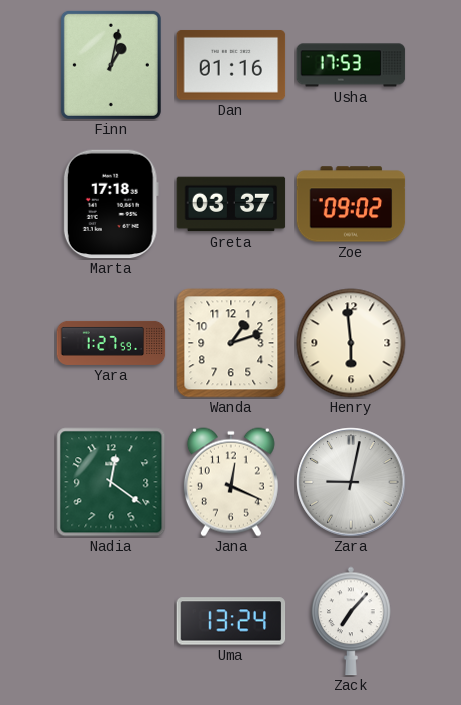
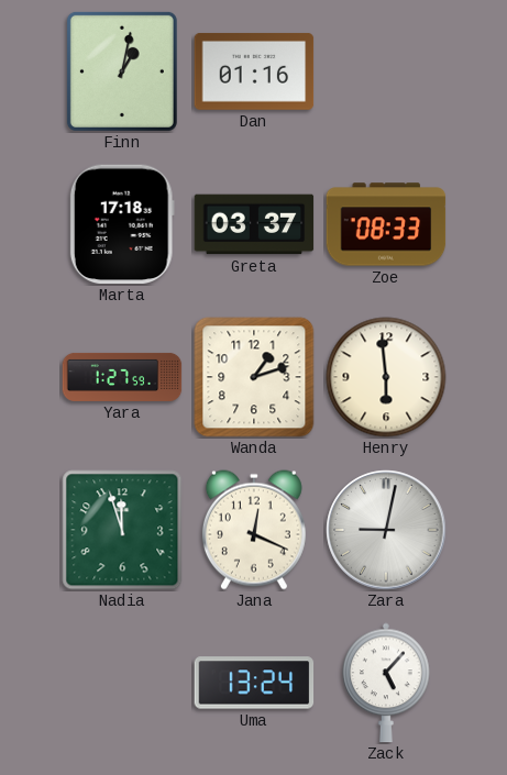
Usha: 17:53 -> none
Zoe: 09:02 -> 08:33
Nadia: 12:21 -> 11:57
Zack: 7:07 -> 5:07
